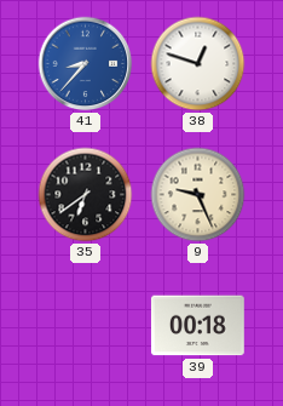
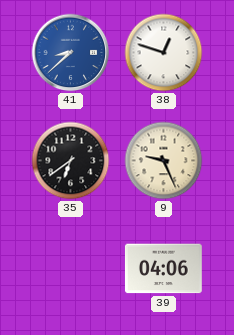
41: 8:37 -> 8:38
39: 00:18 -> 04:06
